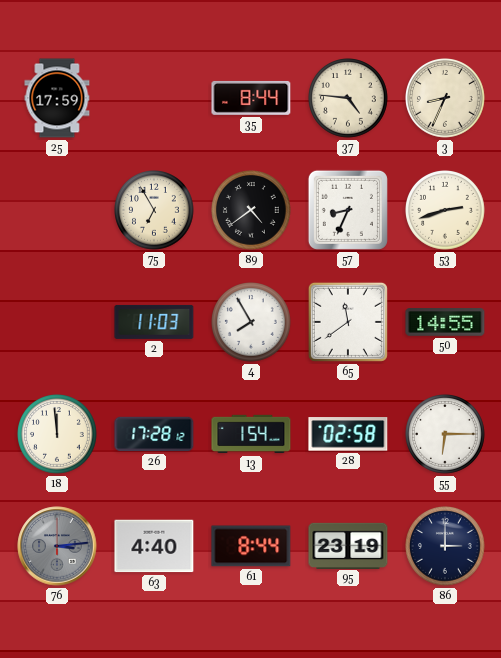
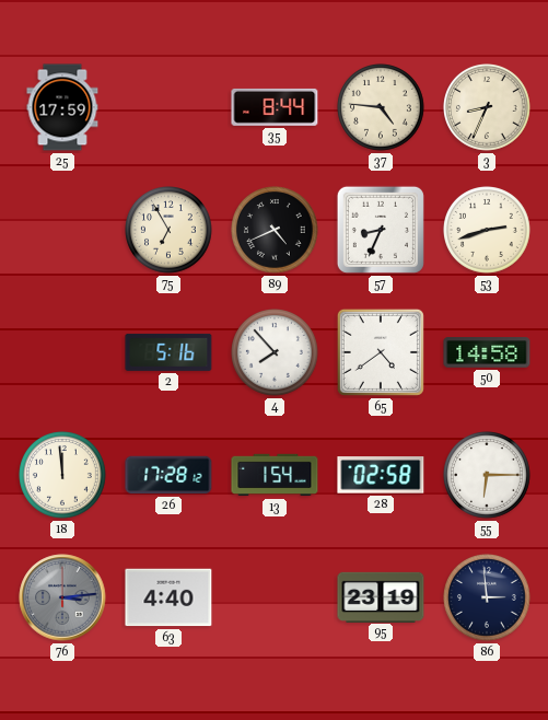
89: 4:39 -> 4:41
2: 11:03 -> 5:16
4: 7:55 -> 7:53
65: 11:39 -> 4:39
50: 14:55 -> 14:58
61: 8:44 -> none
86: 3:00 -> 2:59
